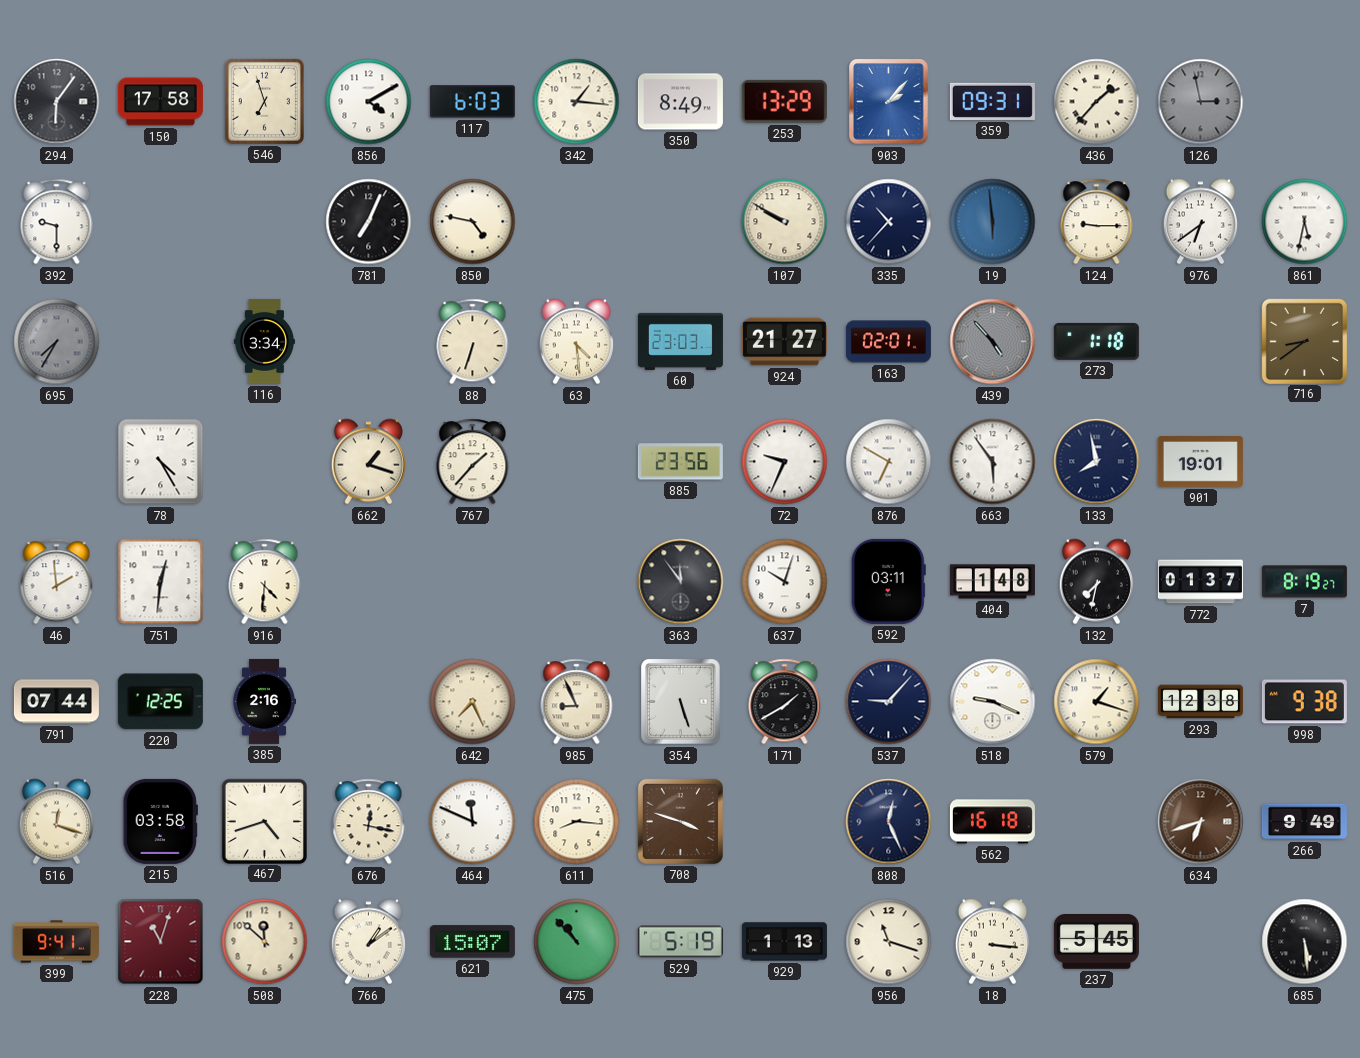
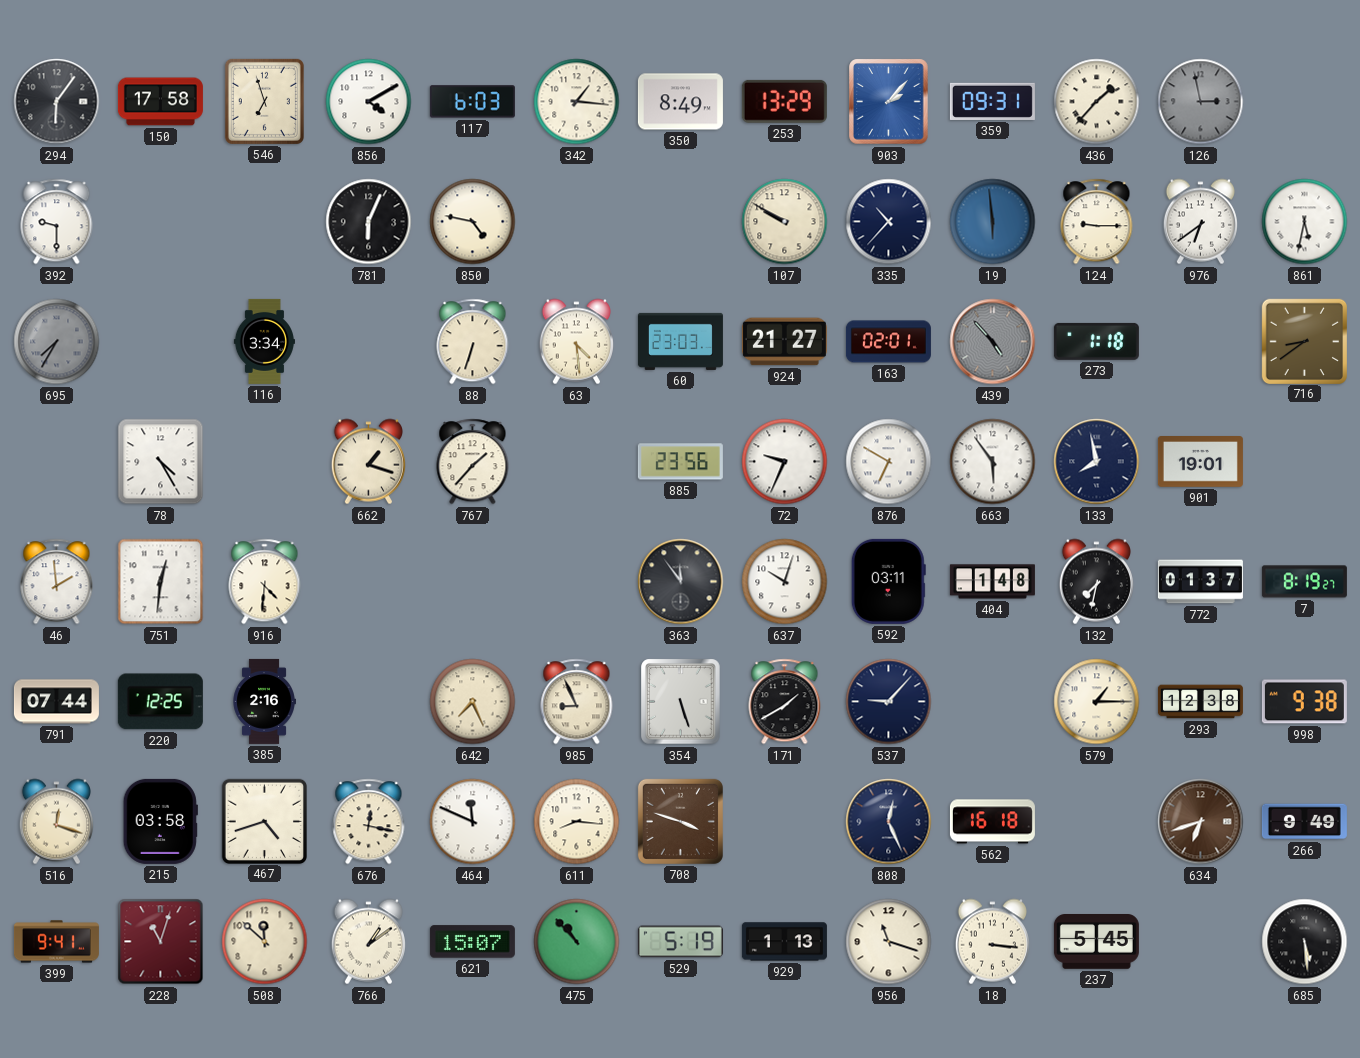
781: 7:04 -> 6:04
518: 9:19 -> none
579: 1:18 -> 1:15
